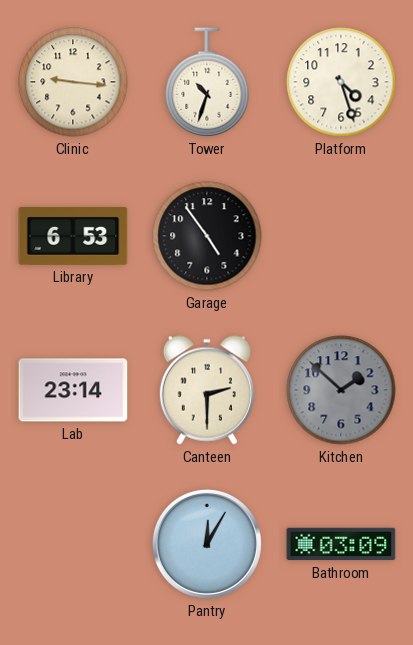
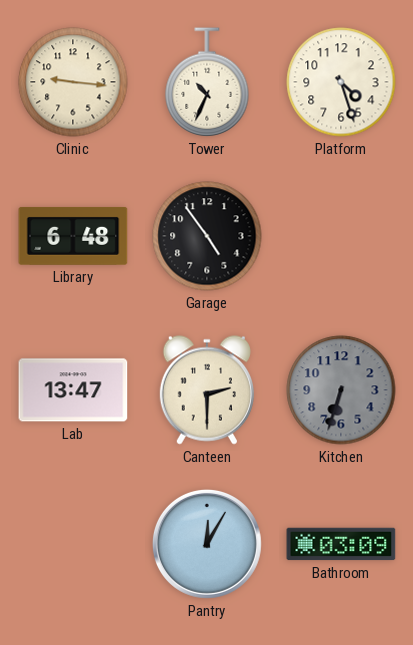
Tower: 10:33 -> 10:34
Library: 6:53 -> 6:48
Lab: 23:14 -> 13:47
Kitchen: 1:52 -> 6:33
